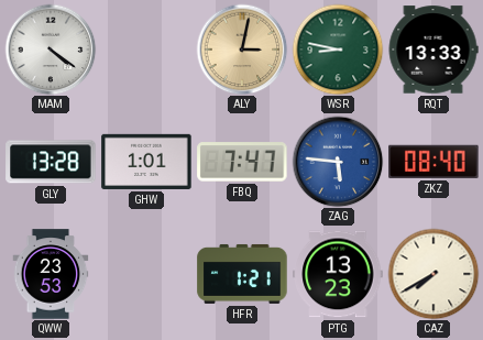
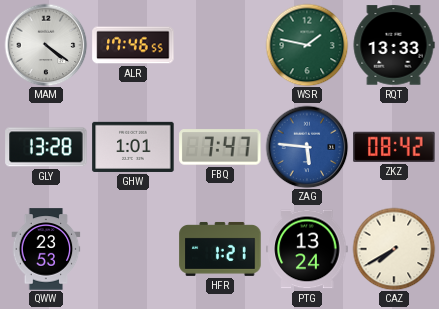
ALR: none -> 17:46
ALY: 3:02 -> none
WSR: 8:47 -> 1:47
ZKZ: 08:40 -> 08:42
PTG: 13:23 -> 13:24
